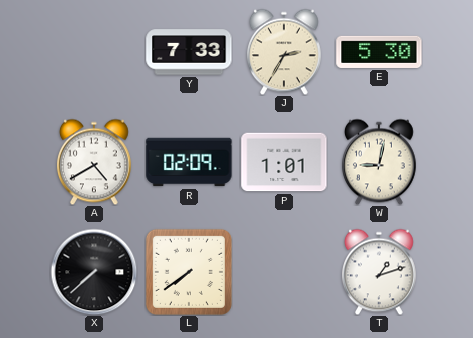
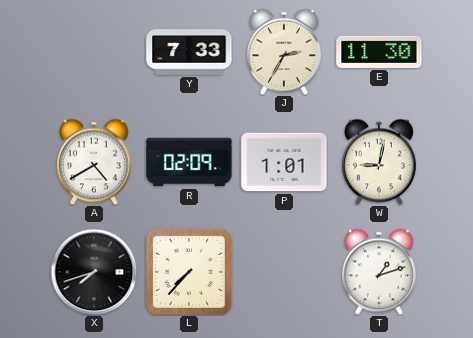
E: 5:30 -> 11:30
X: 7:38 -> 7:42
L: 7:39 -> 7:37
